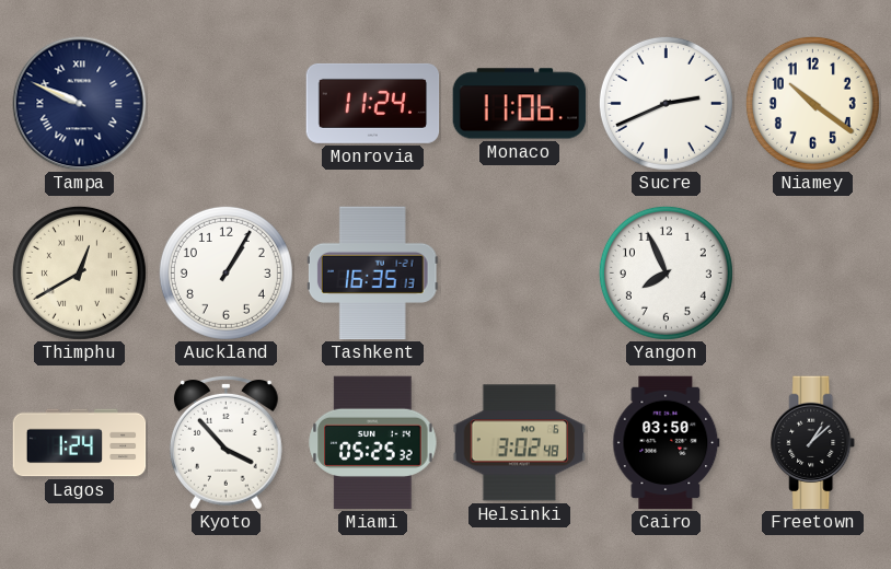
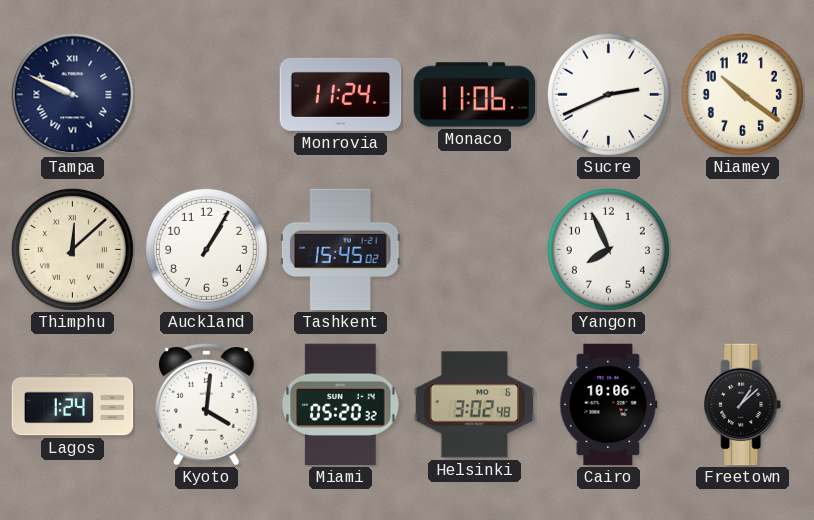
Thimphu: 12:40 -> 12:08
Tashkent: 16:35 -> 15:45
Kyoto: 3:53 -> 4:01
Miami: 05:25 -> 05:20
Cairo: 03:50 -> 10:06
